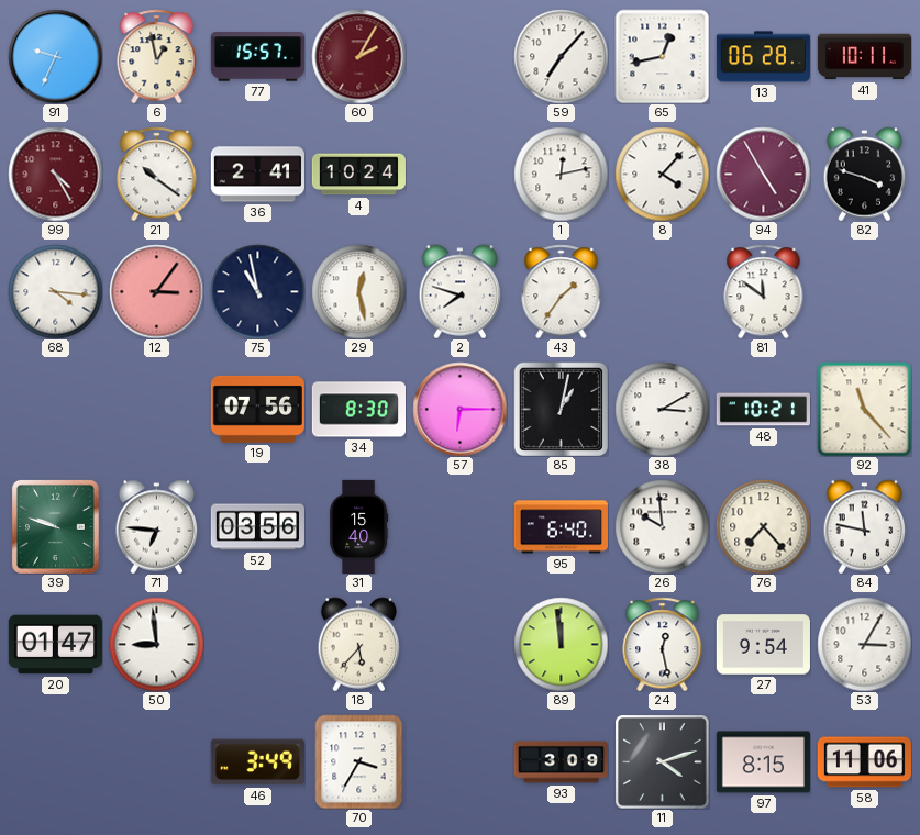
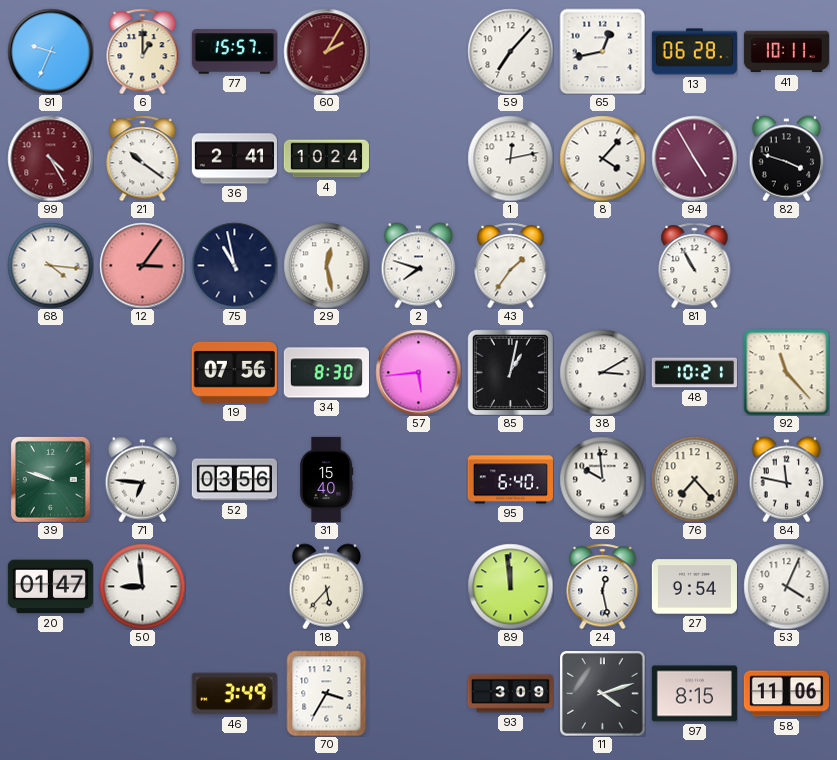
6: 12:58 -> 1:00
81: 11:51 -> 10:55
57: 6:15 -> 5:44
53: 3:05 -> 4:04
